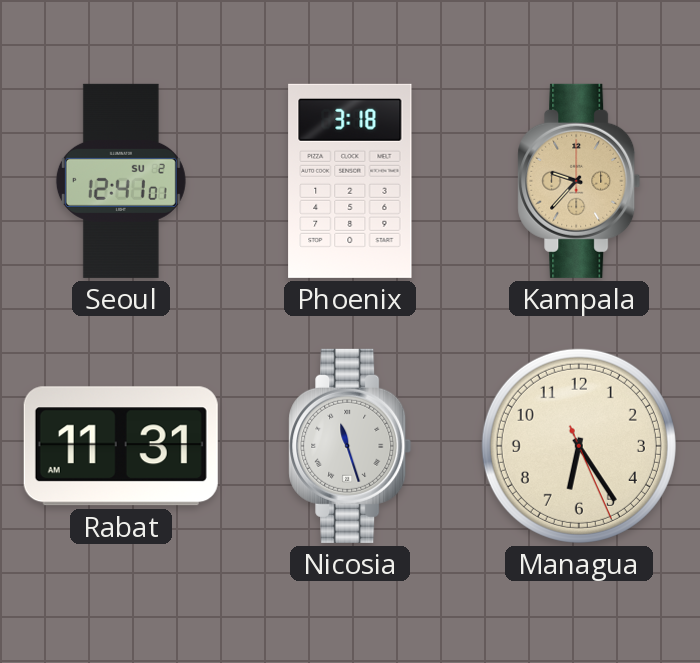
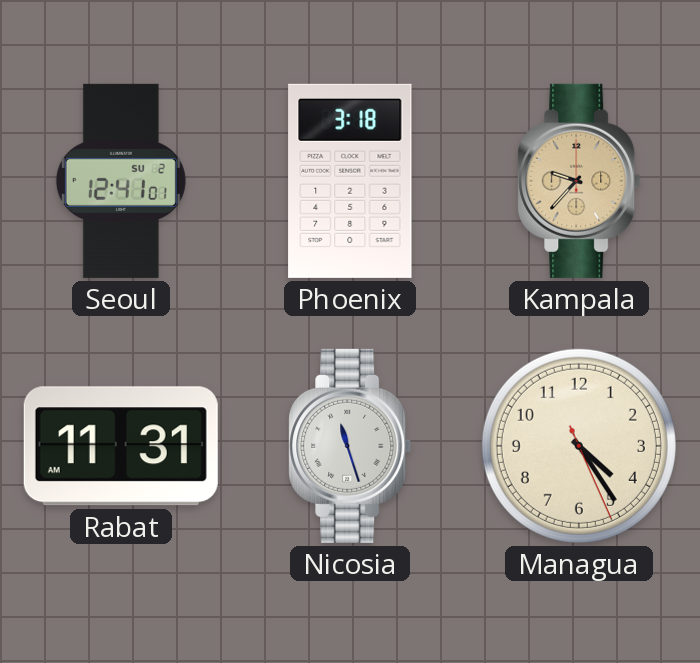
Managua: 6:24 -> 4:24
